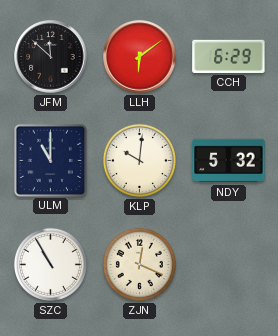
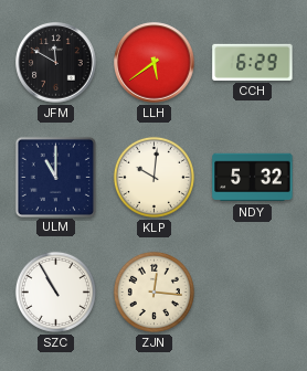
JFM: 11:52 -> 11:50
LLH: 6:09 -> 5:39
ZJN: 12:19 -> 12:16
